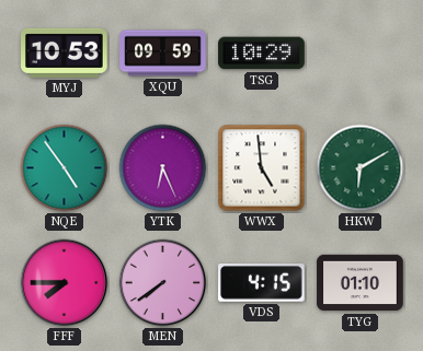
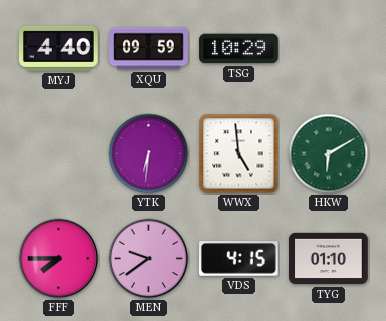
MYJ: 10:53 -> 4:40
NQE: 4:54 -> none
YTK: 6:26 -> 6:31
MEN: 7:39 -> 9:39
